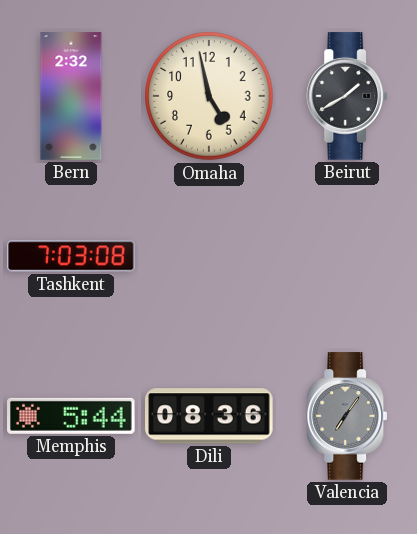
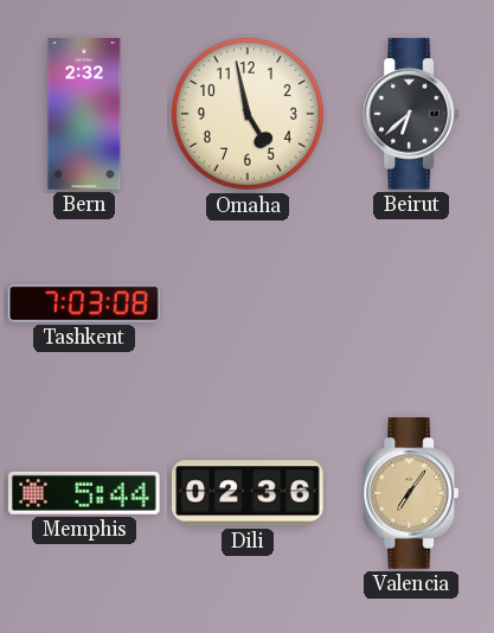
Beirut: 1:40 -> 6:38
Dili: 08:36 -> 02:36
Valencia dial: grey -> champagne
